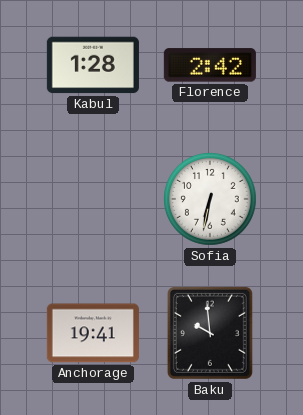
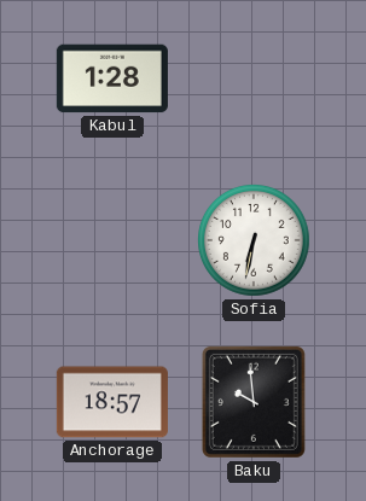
Florence: 2:42 -> none
Anchorage: 19:41 -> 18:57
